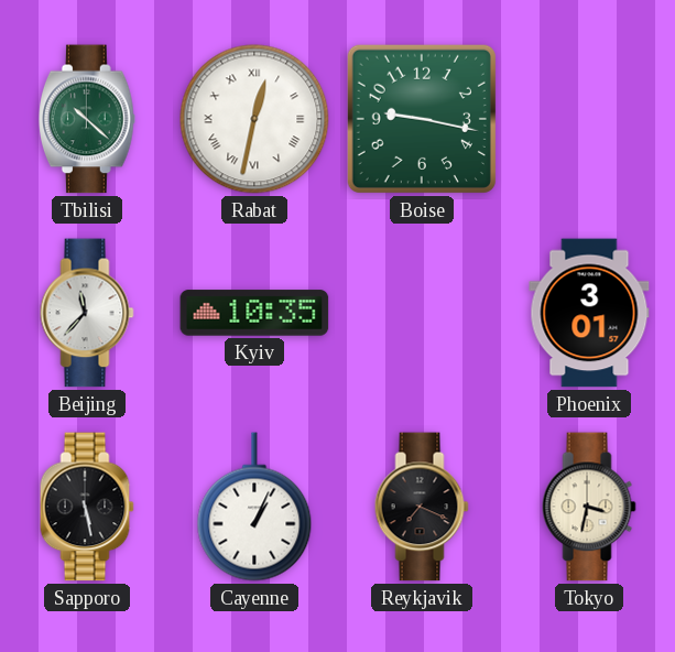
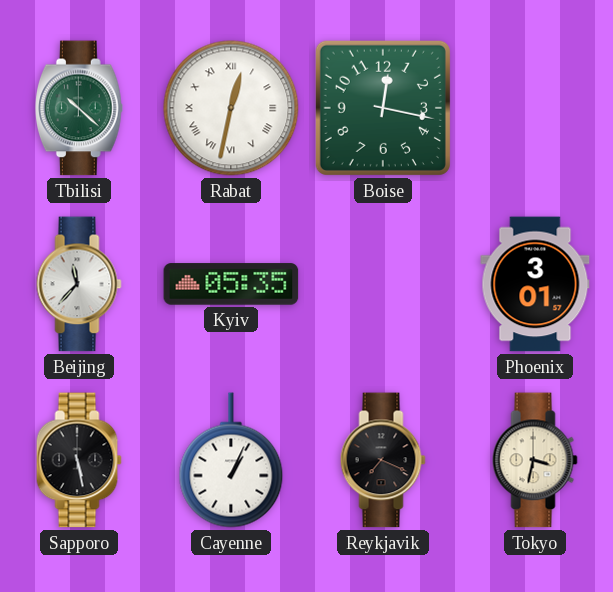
Boise: 9:17 -> 12:17
Kyiv: 10:35 -> 05:35
